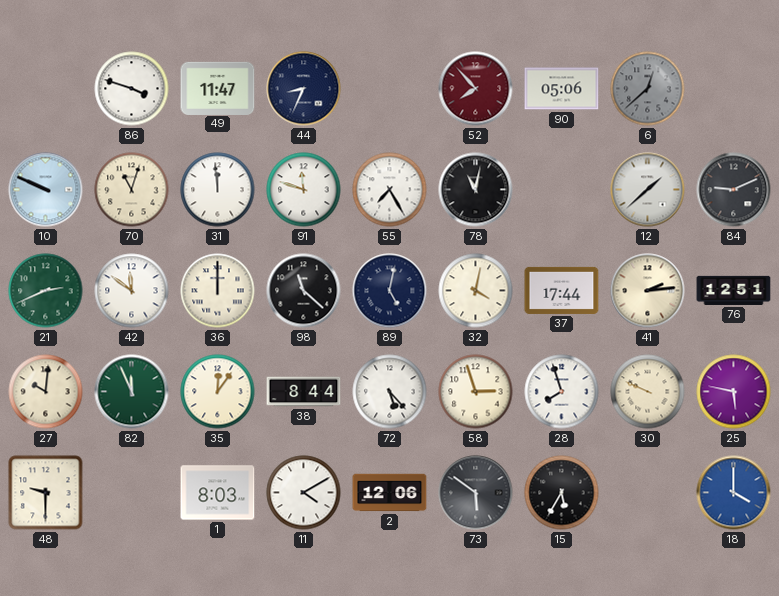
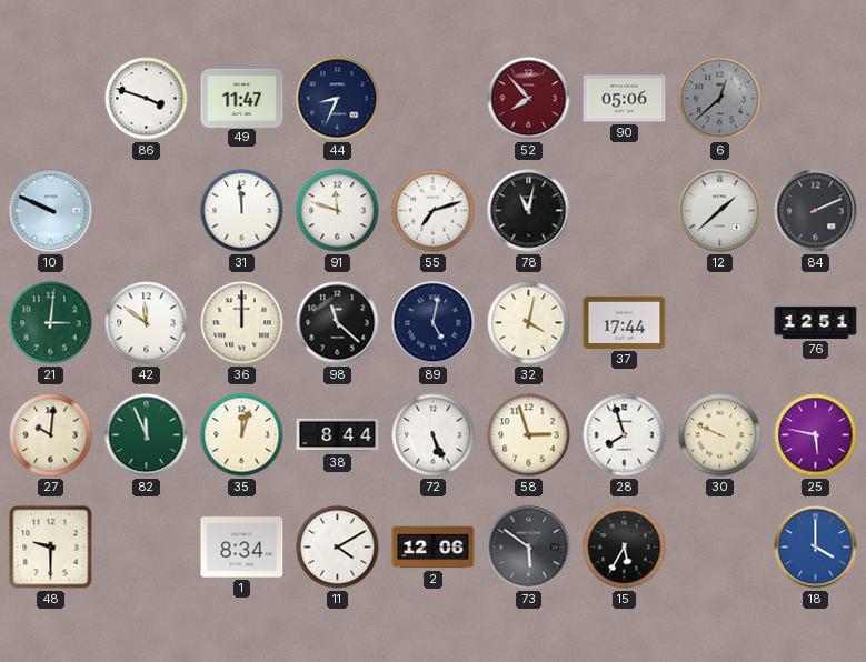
70: 11:03 -> none
55: 7:25 -> 7:12
84: 9:11 -> 2:11
21: 2:41 -> 3:01
41: 2:14 -> none
35: 12:06 -> 12:03
72: 5:23 -> 5:26
1: 8:03 -> 8:34
